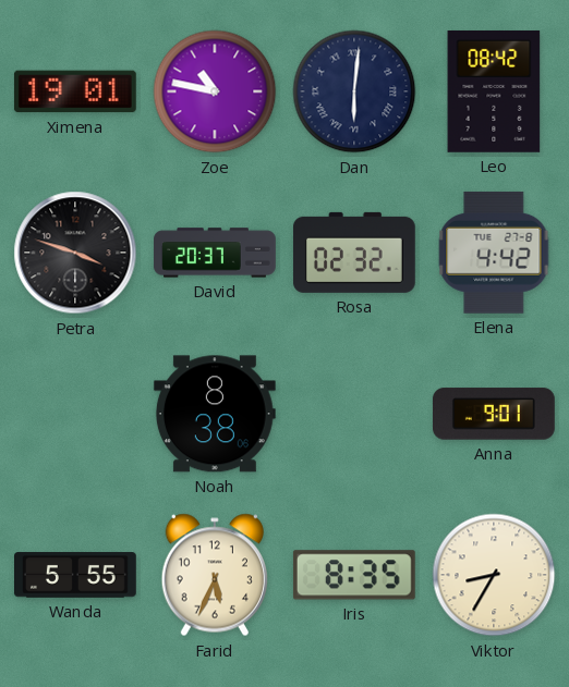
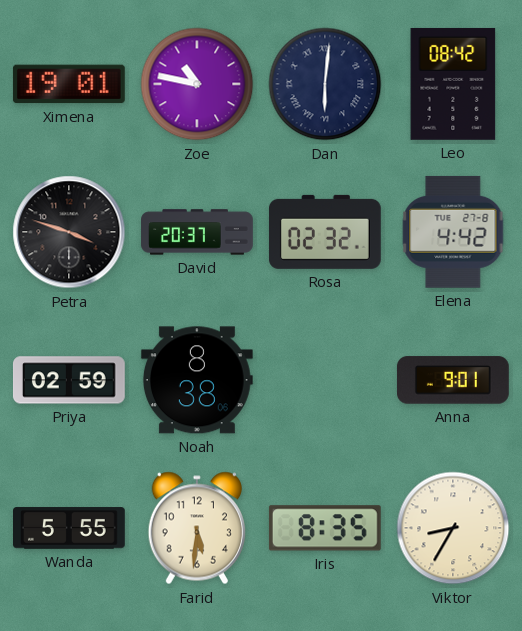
Priya: none -> 02:59
Farid: 5:34 -> 5:31
